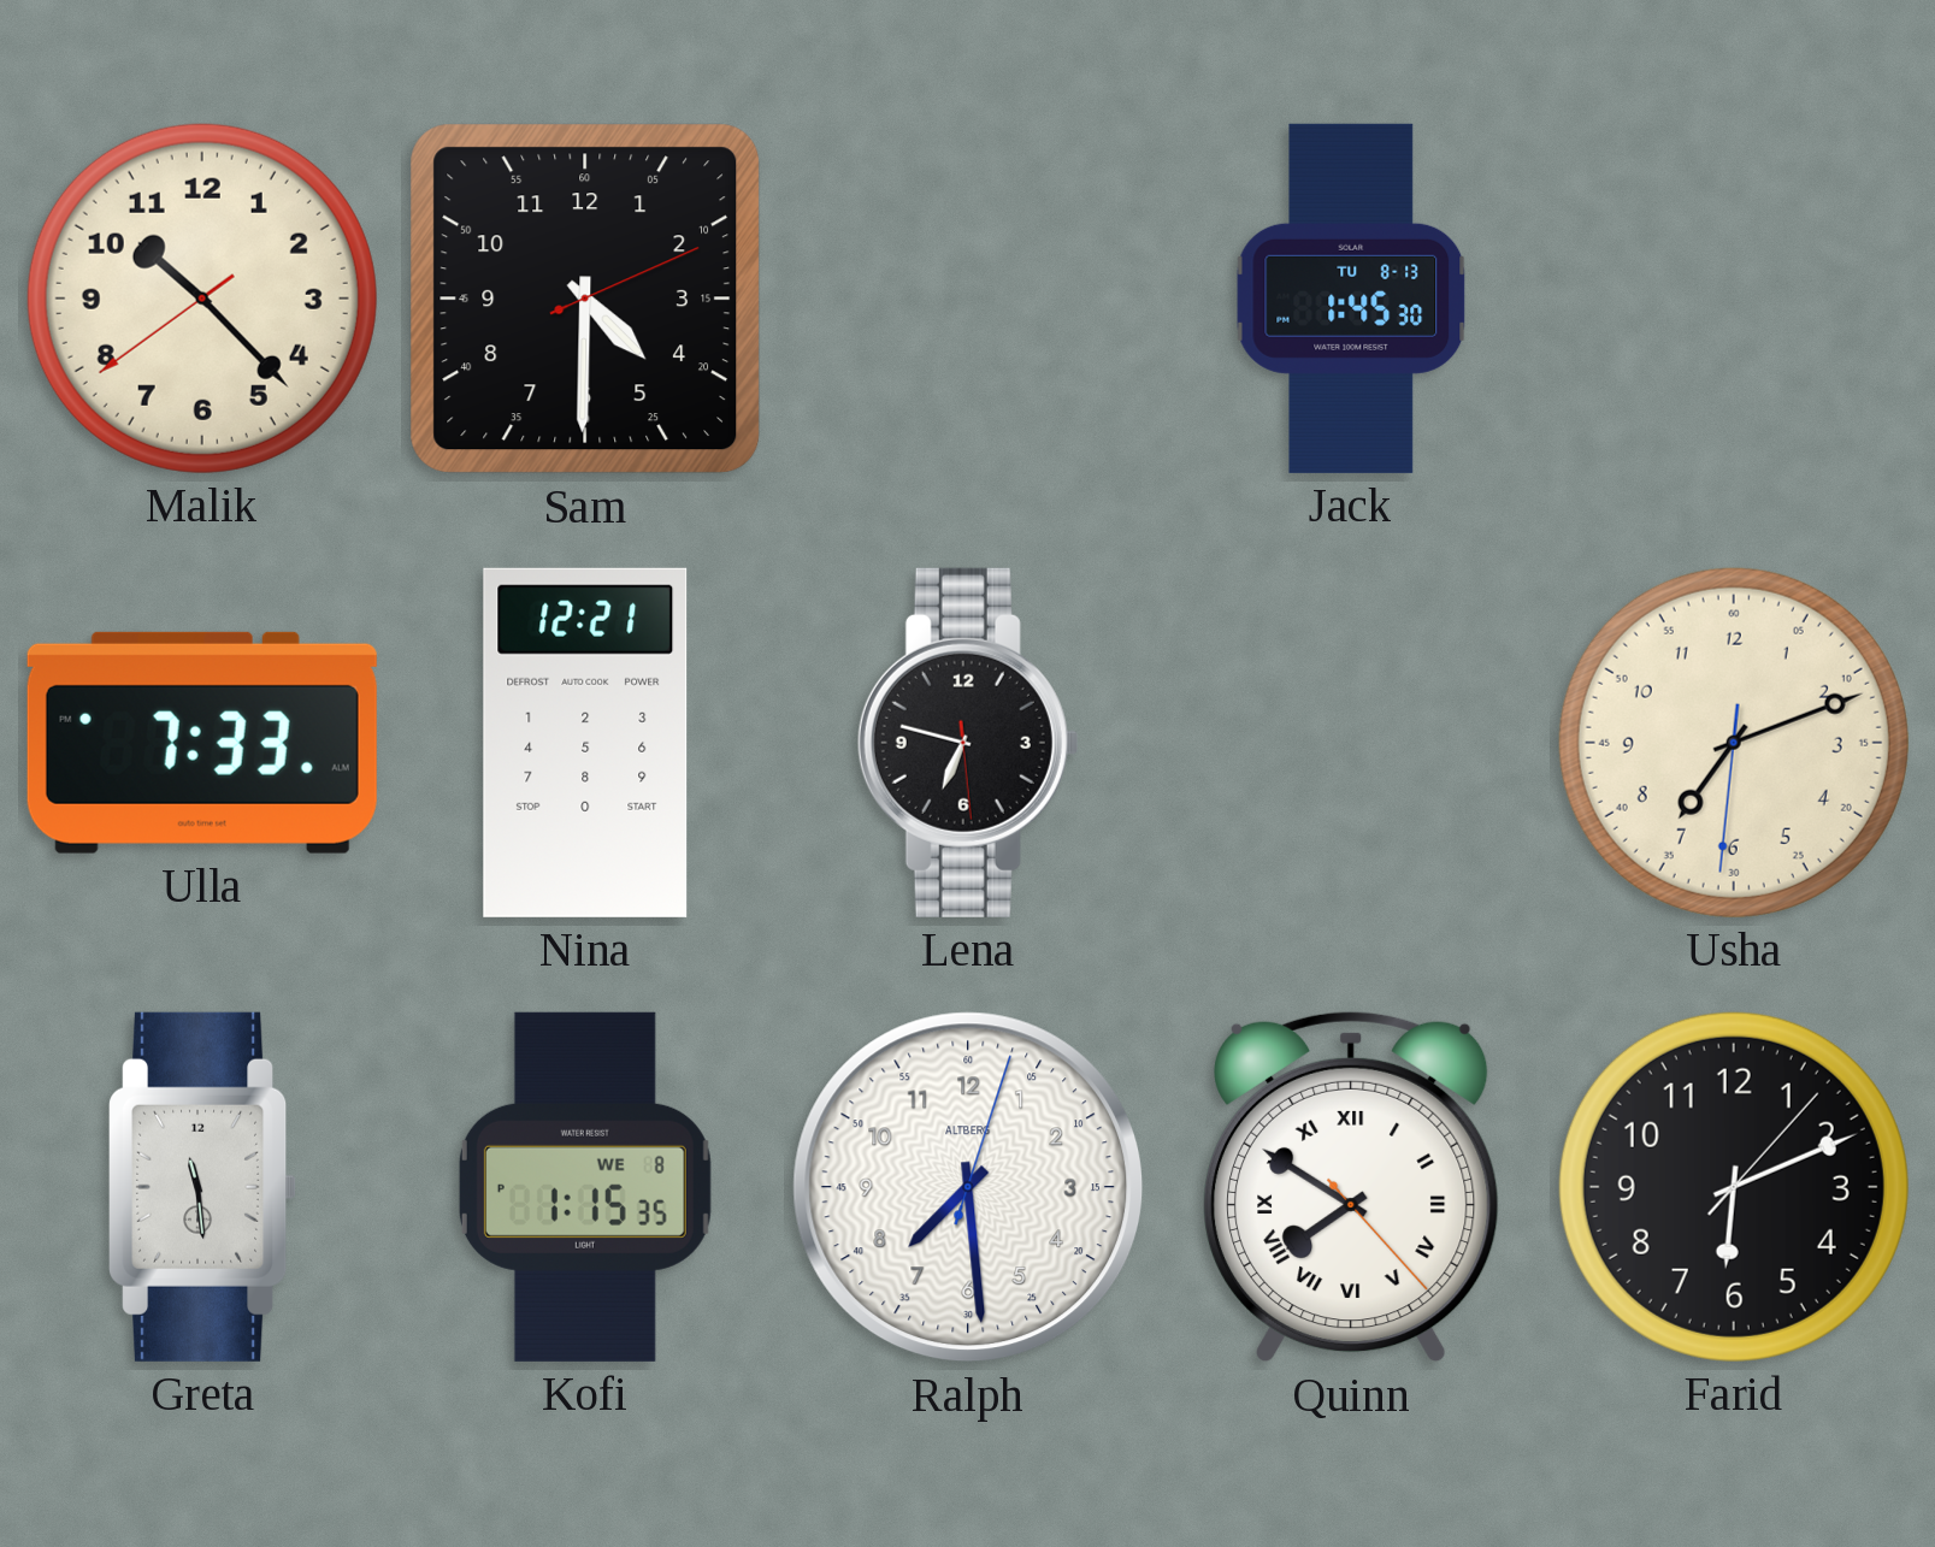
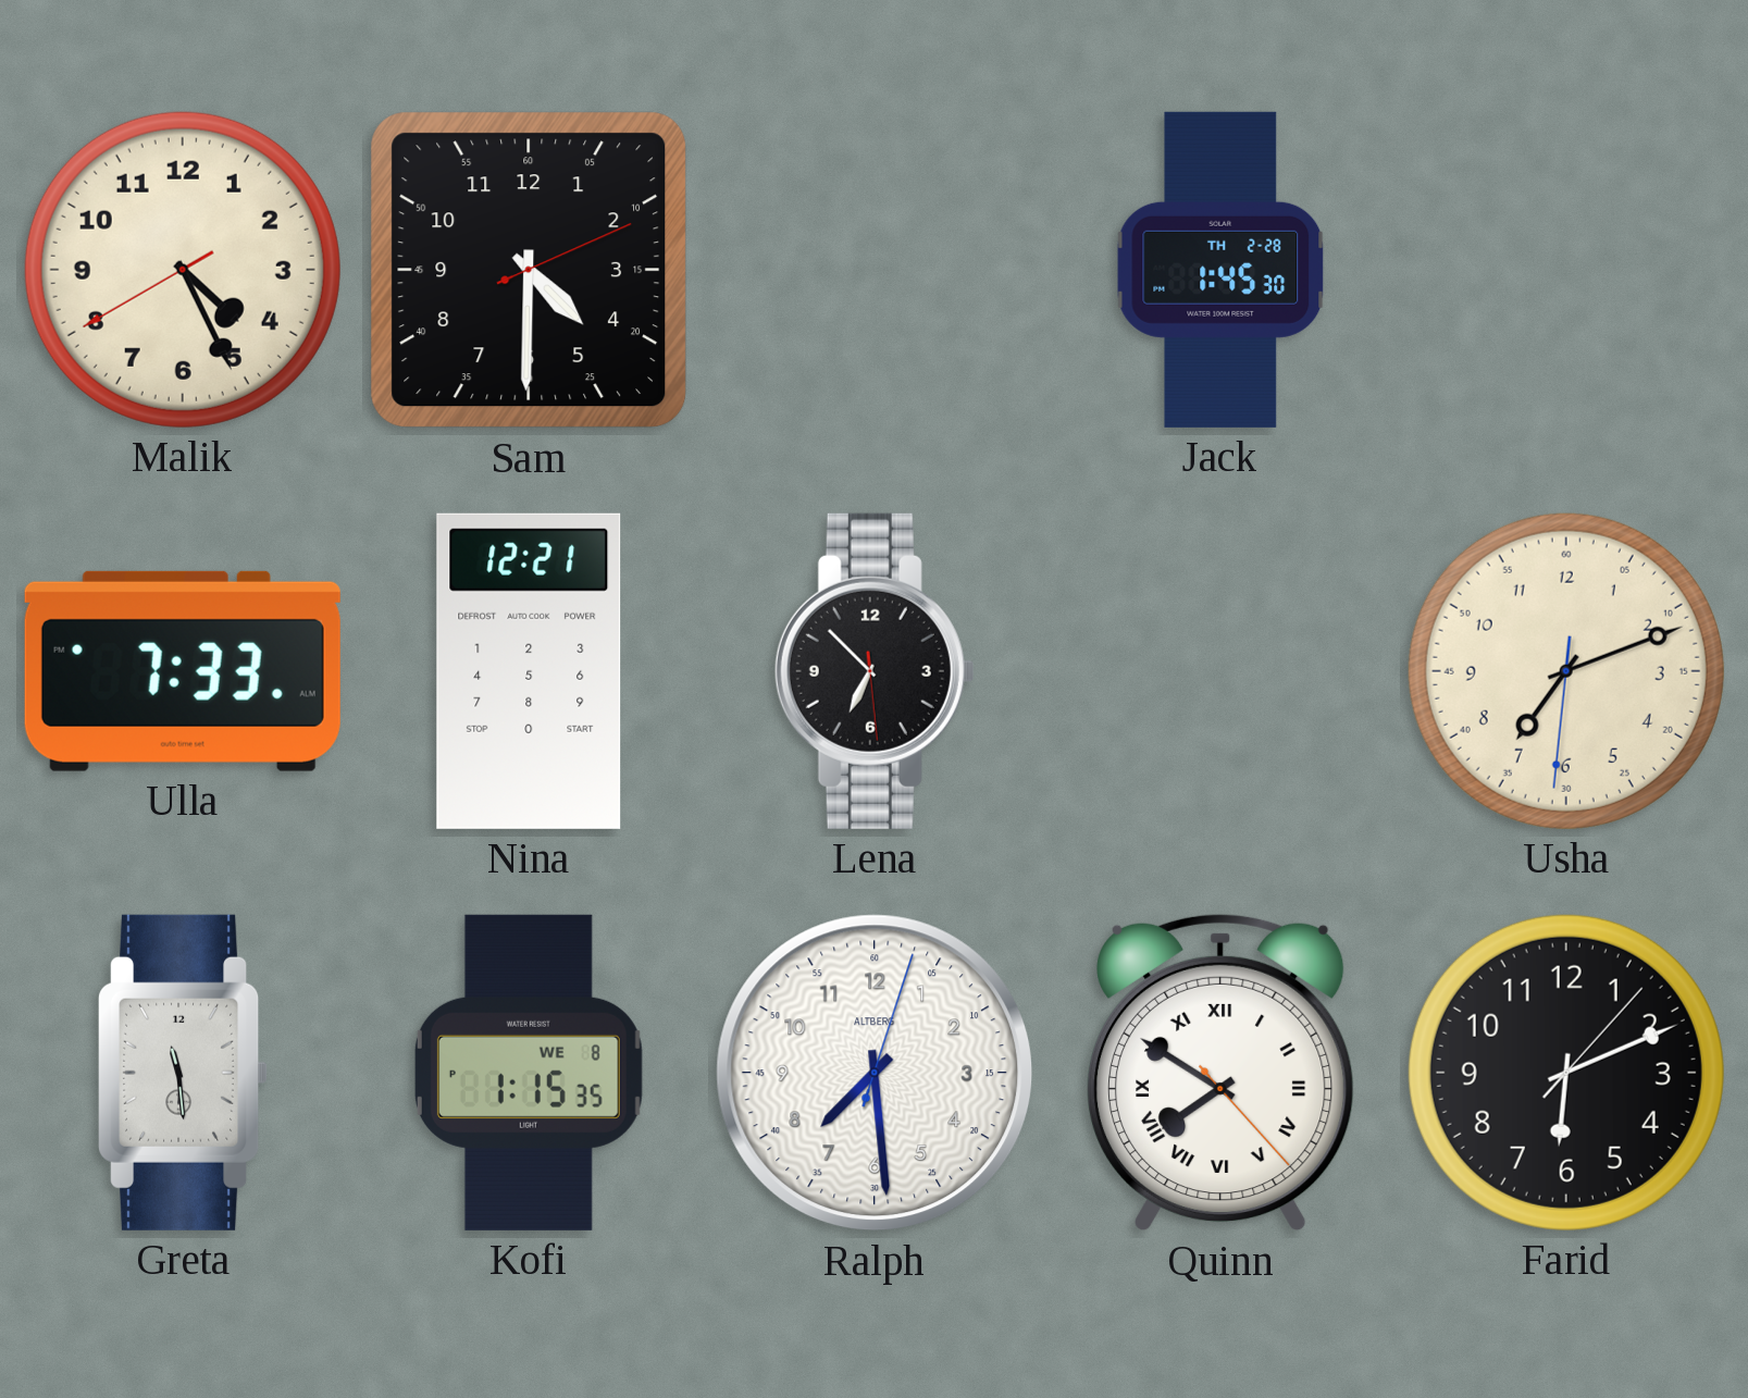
Malik: 10:22 -> 4:25
Jack date: TU 8-13 -> TH 2-28
Lena: 6:47 -> 6:52
